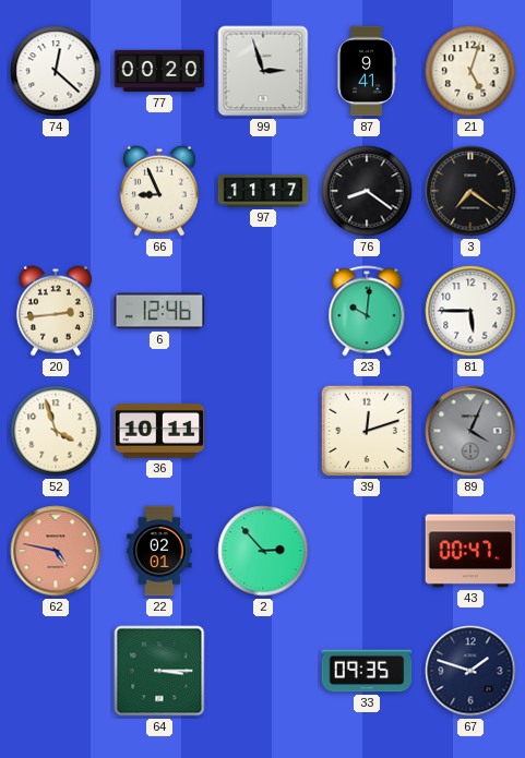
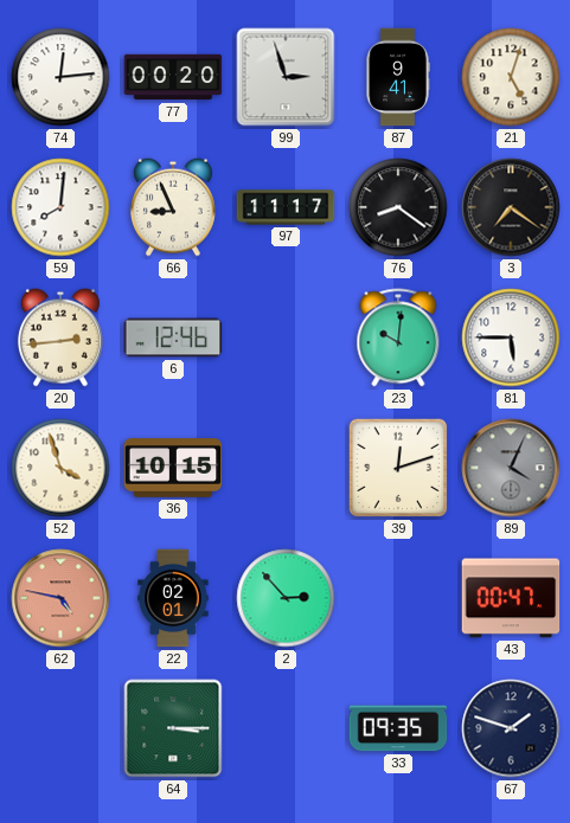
74: 12:22 -> 12:14
59: none -> 8:01
36: 10:11 -> 10:15
